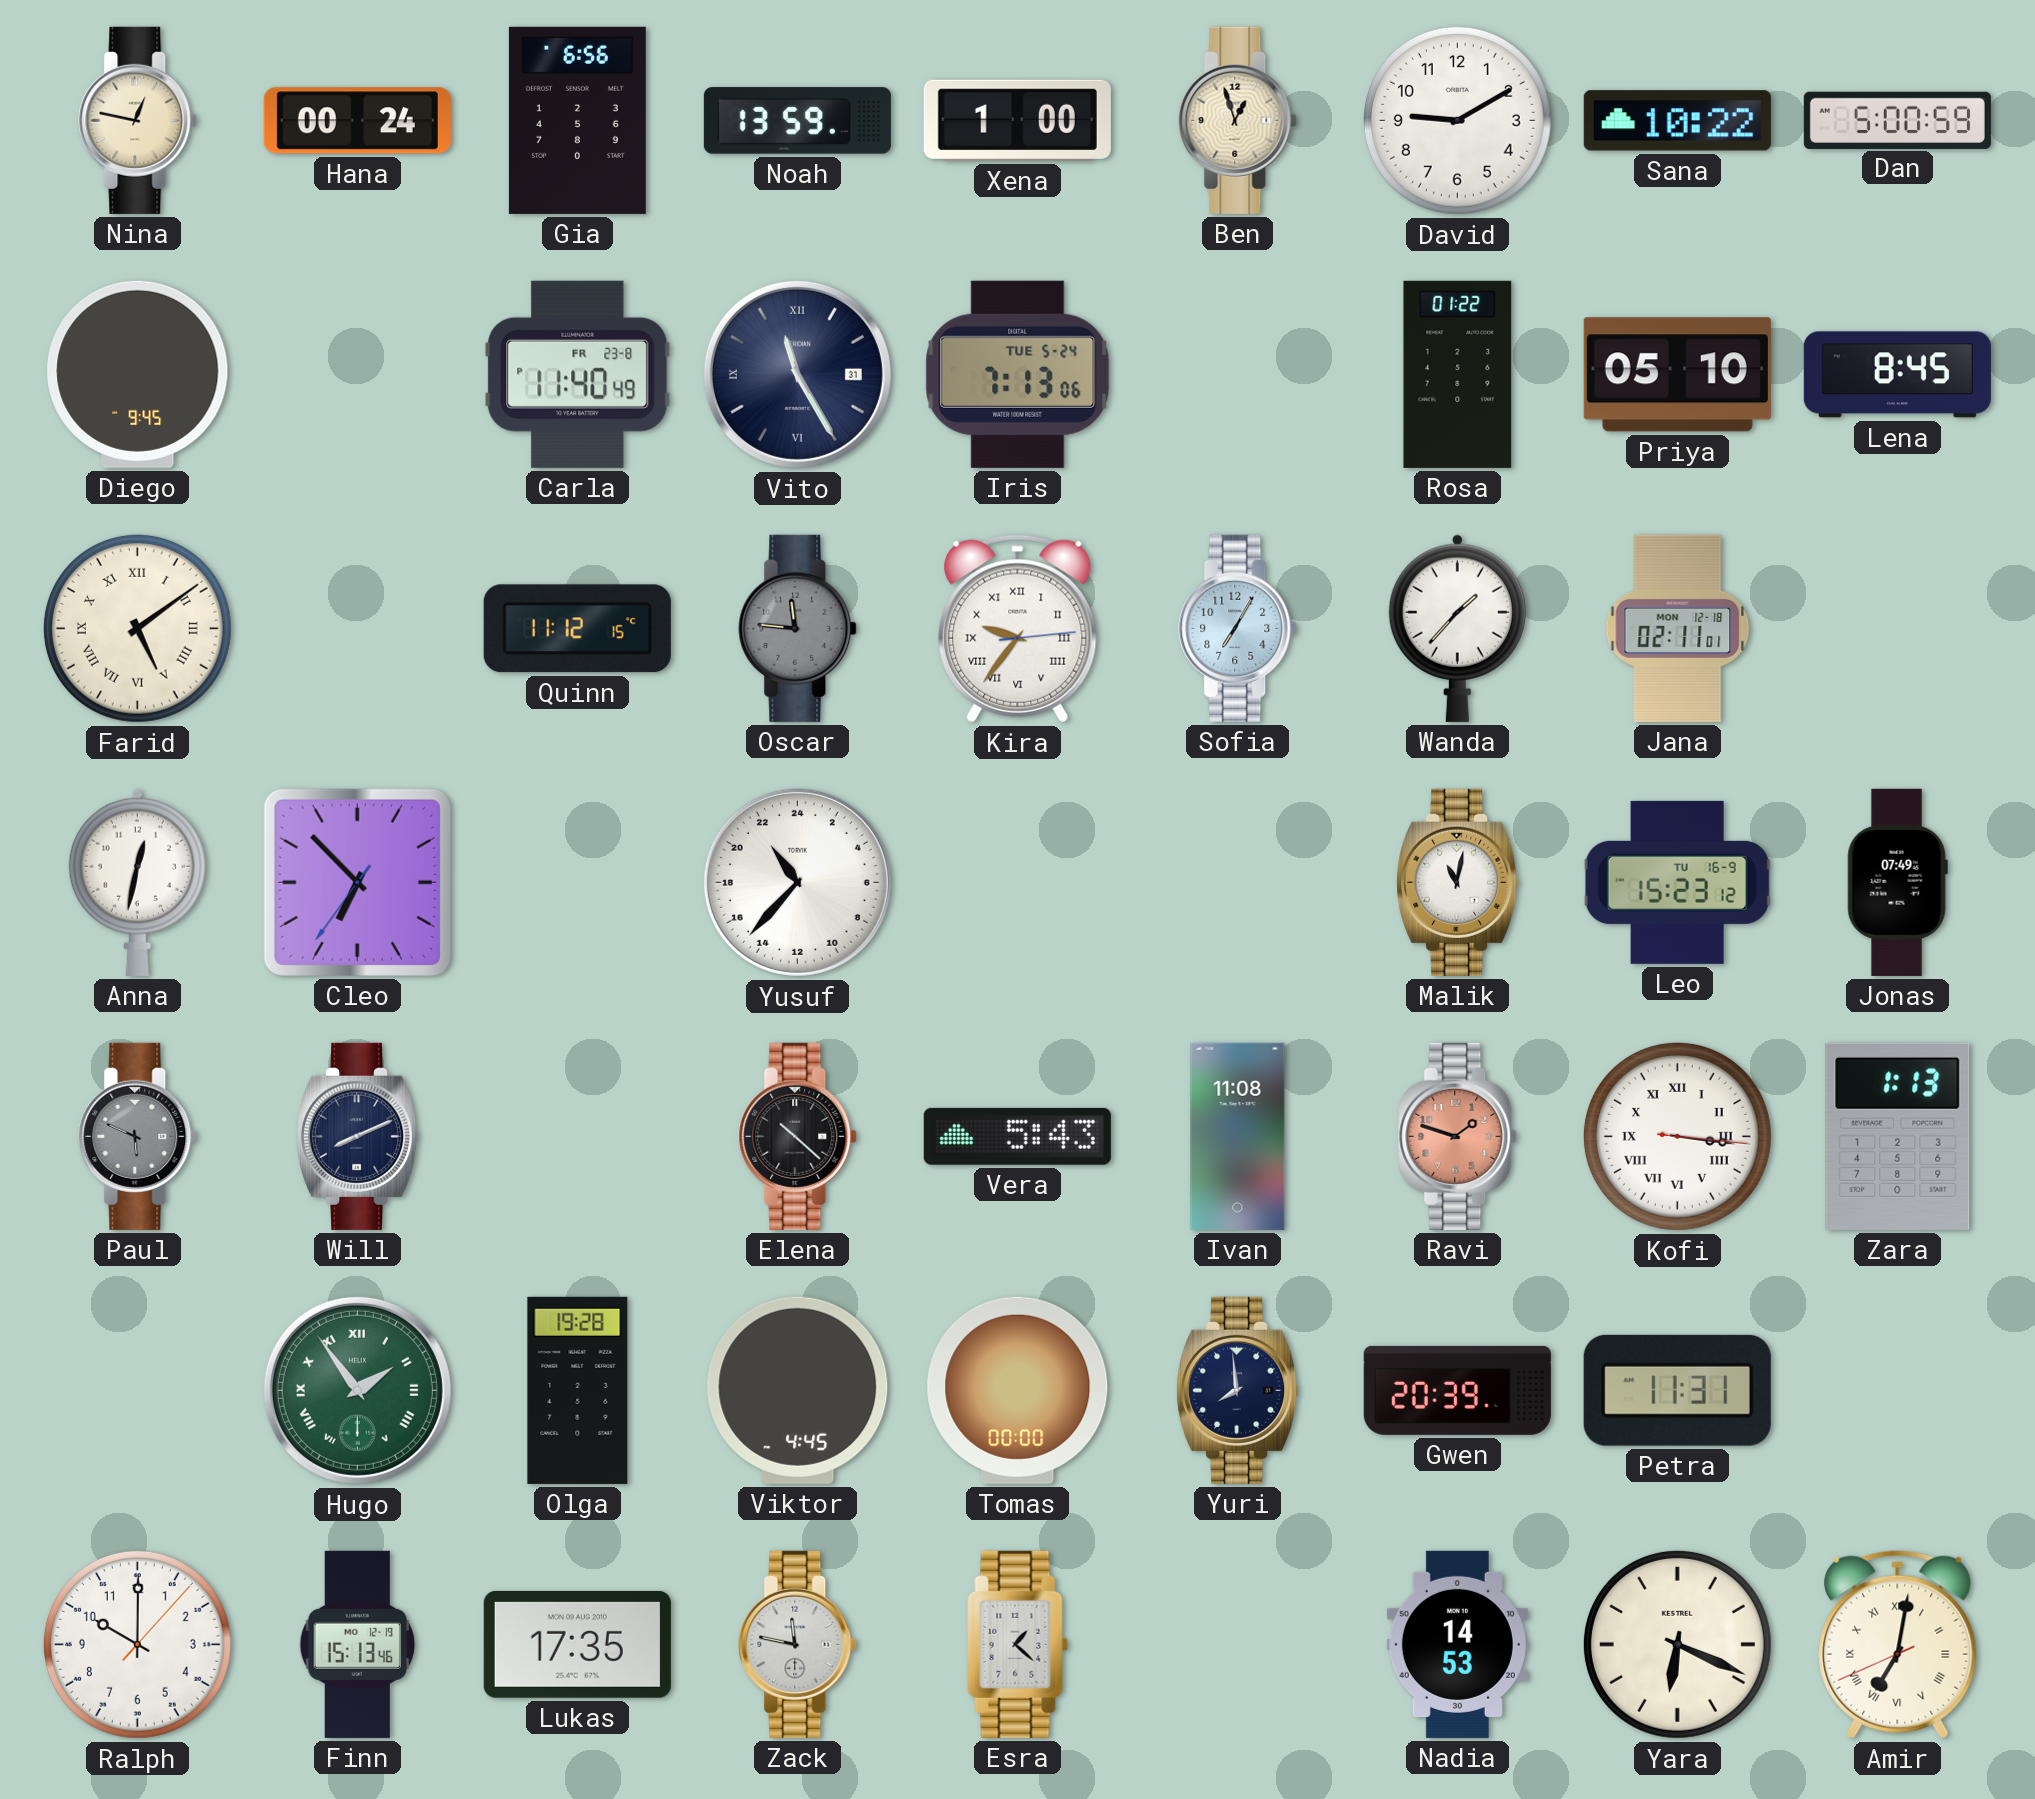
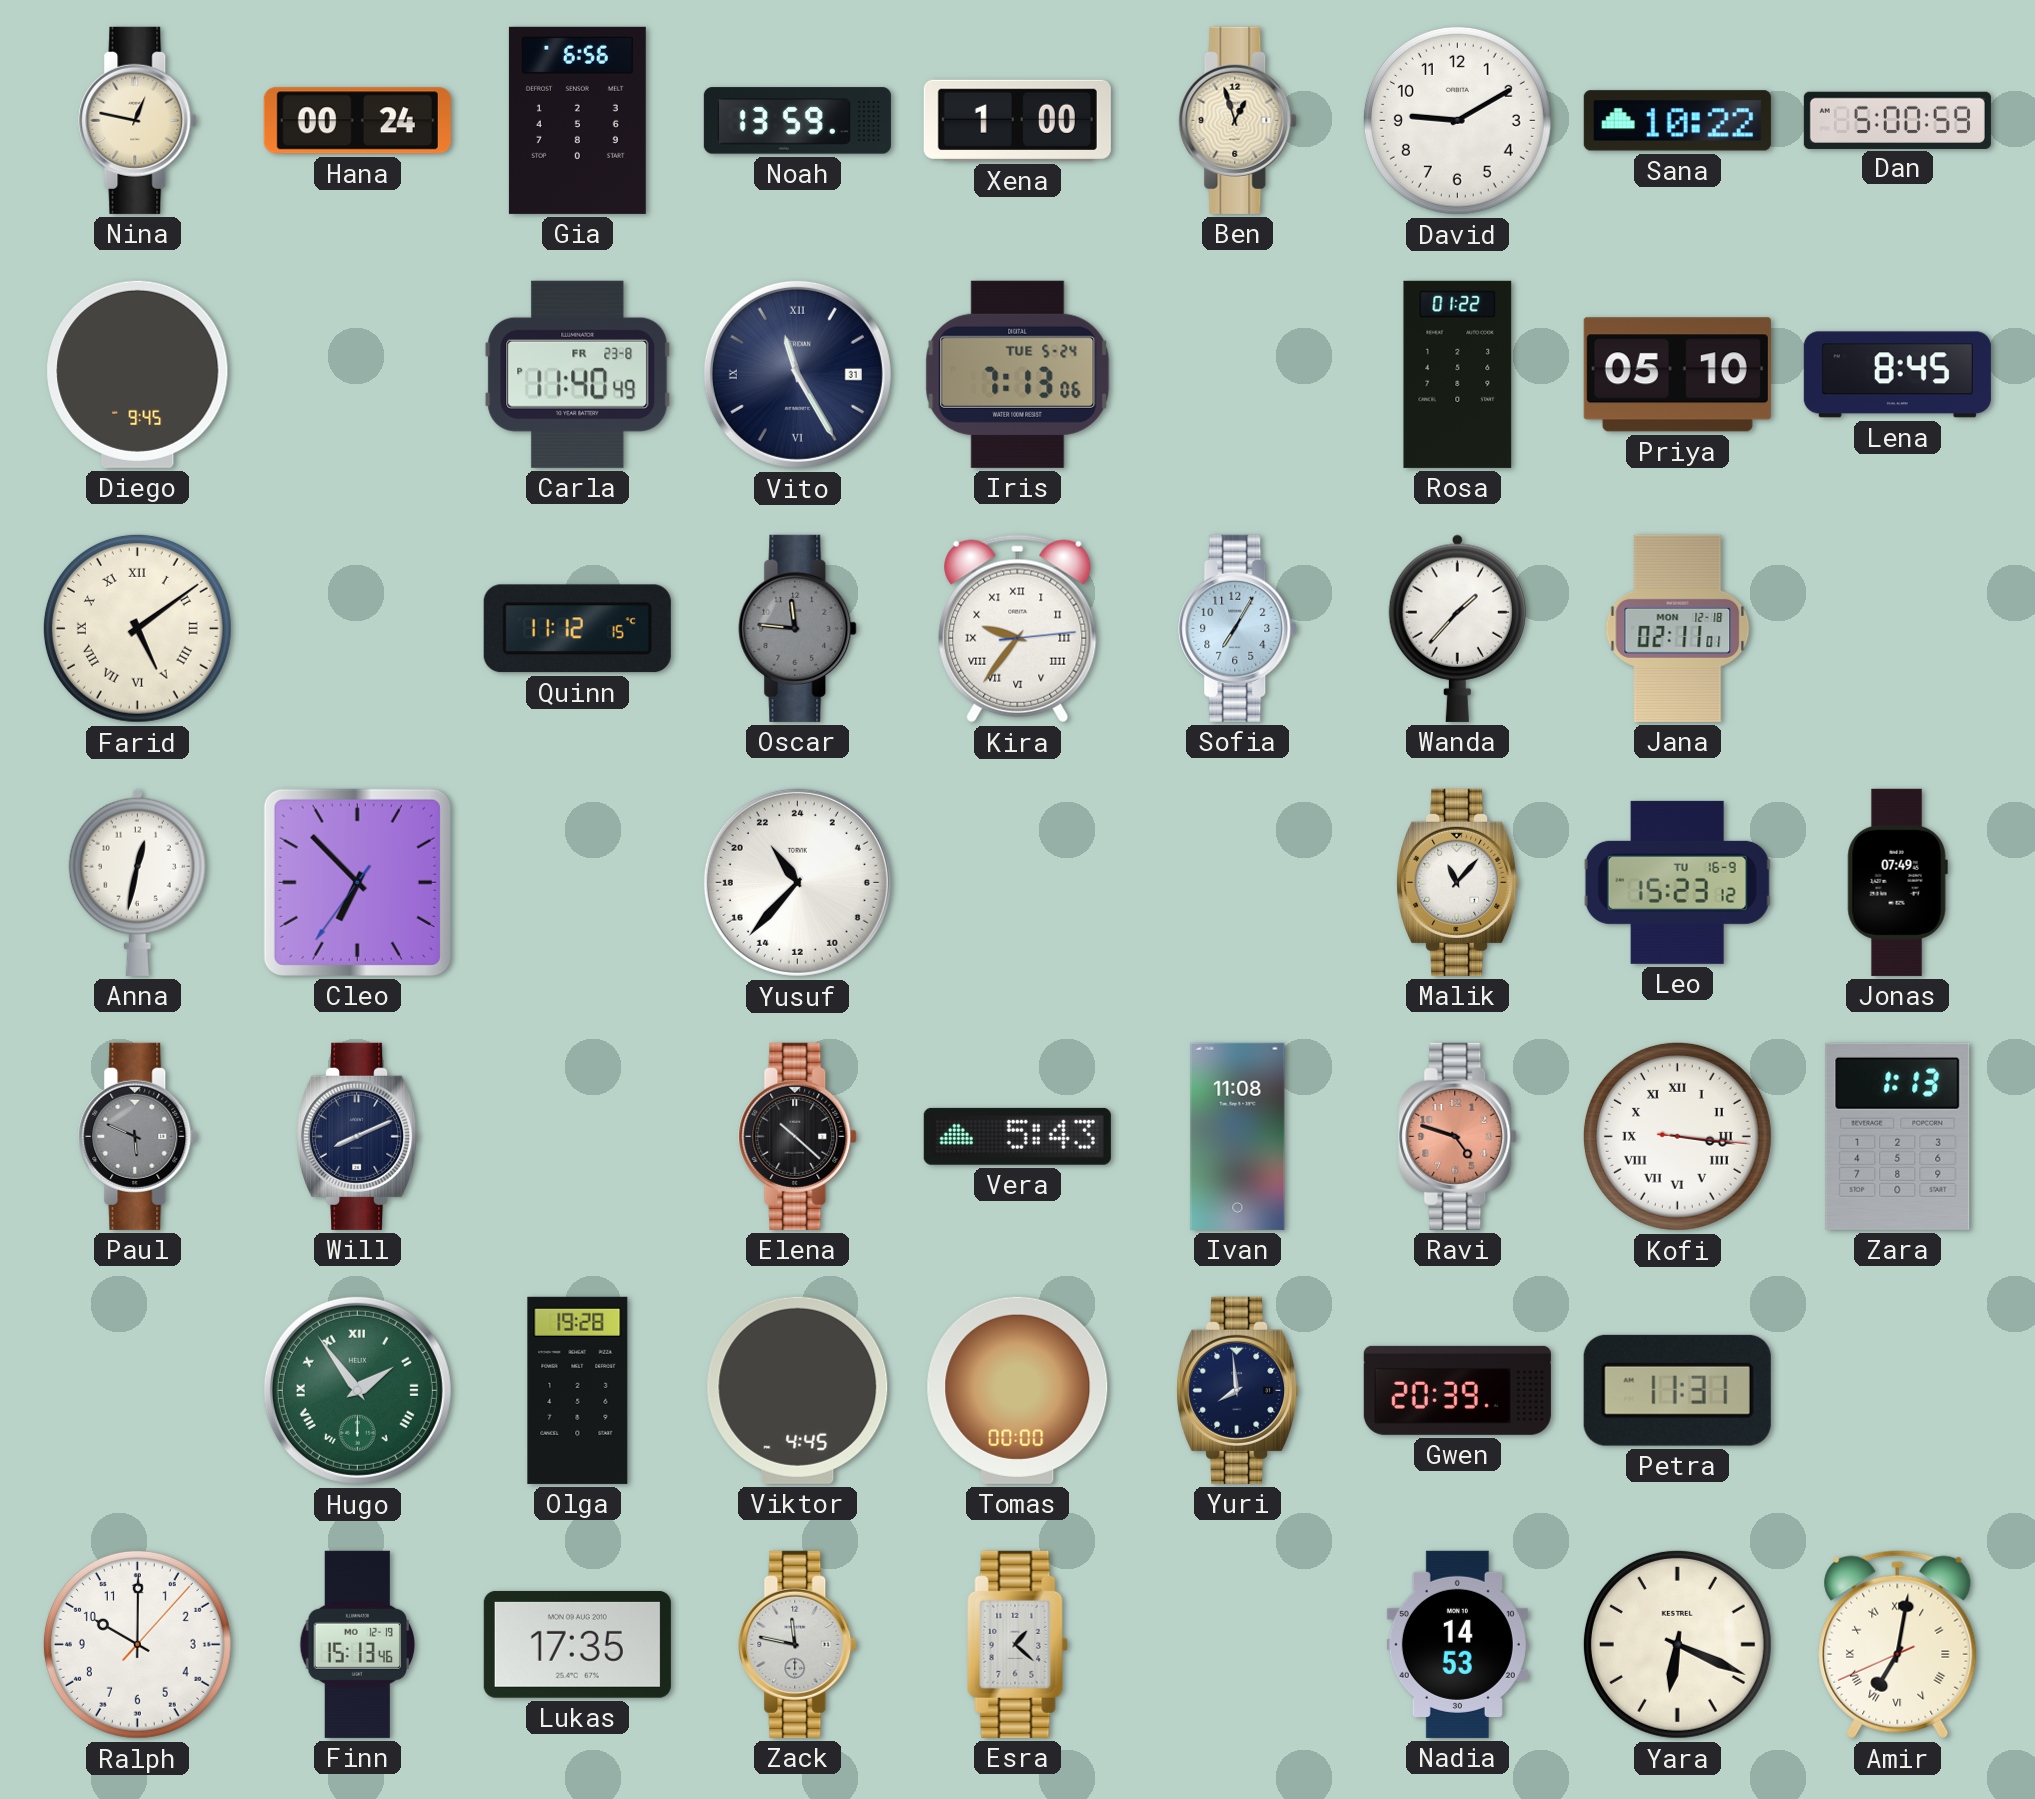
Malik: 11:02 -> 11:07
Ravi: 1:48 -> 4:48
